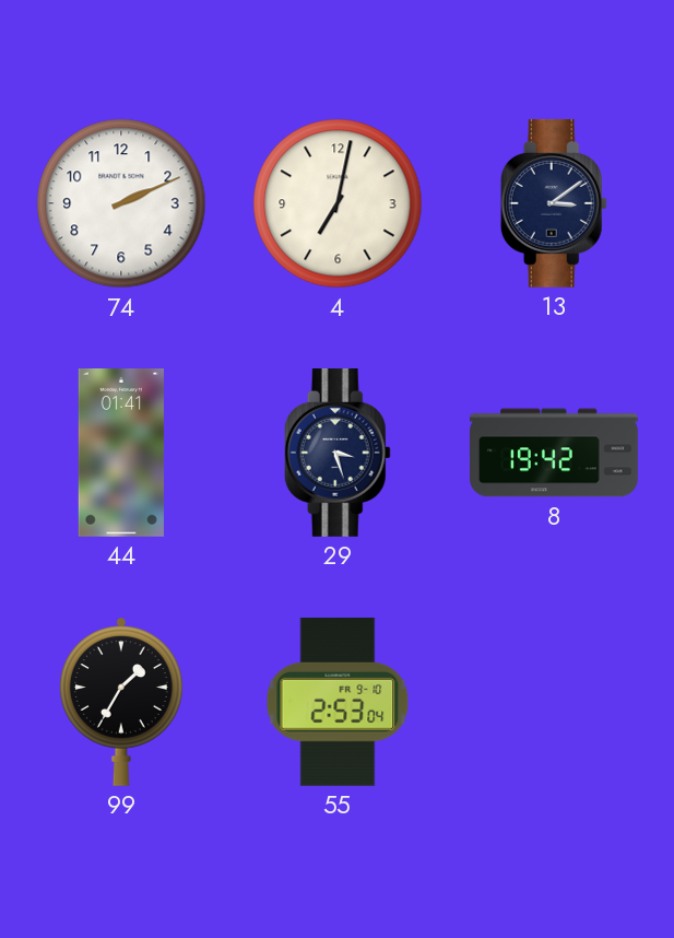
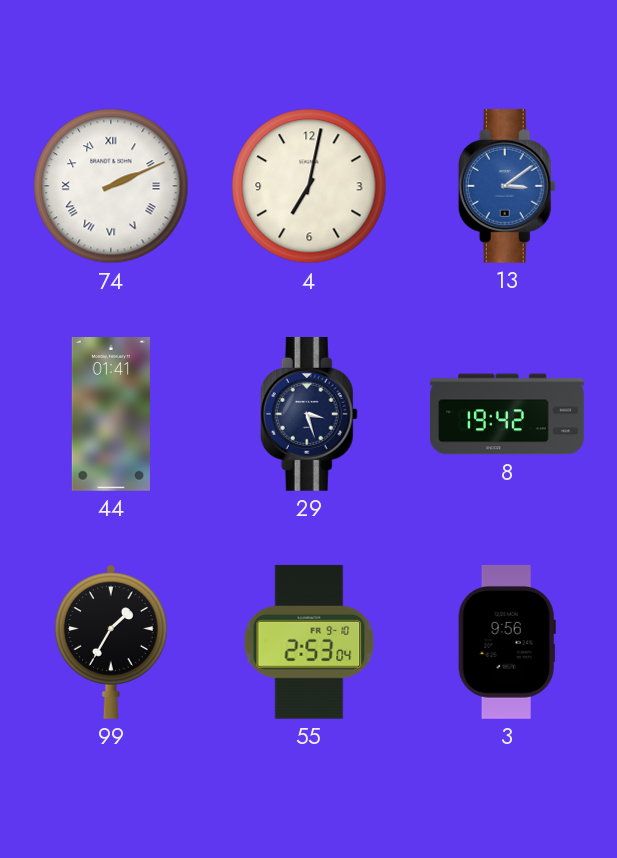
74 numerals: Arabic -> Roman
13 dial: navy -> blue
3: none -> 9:56
